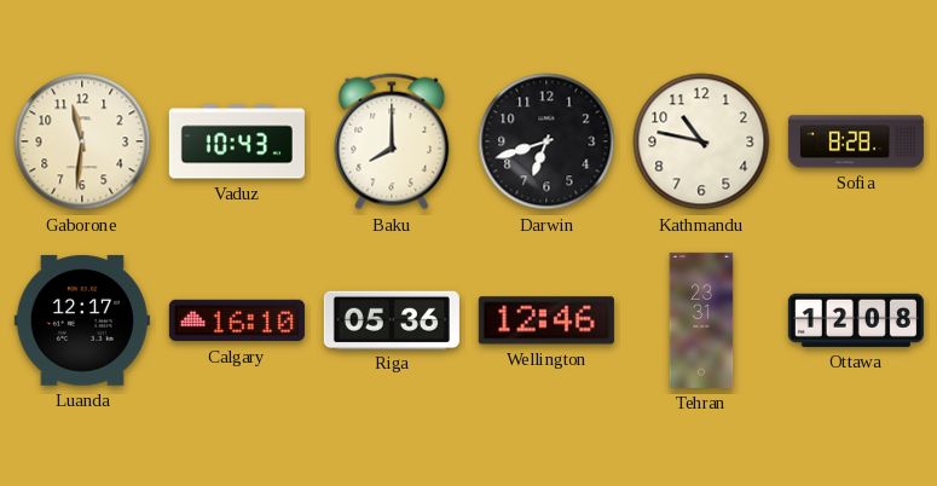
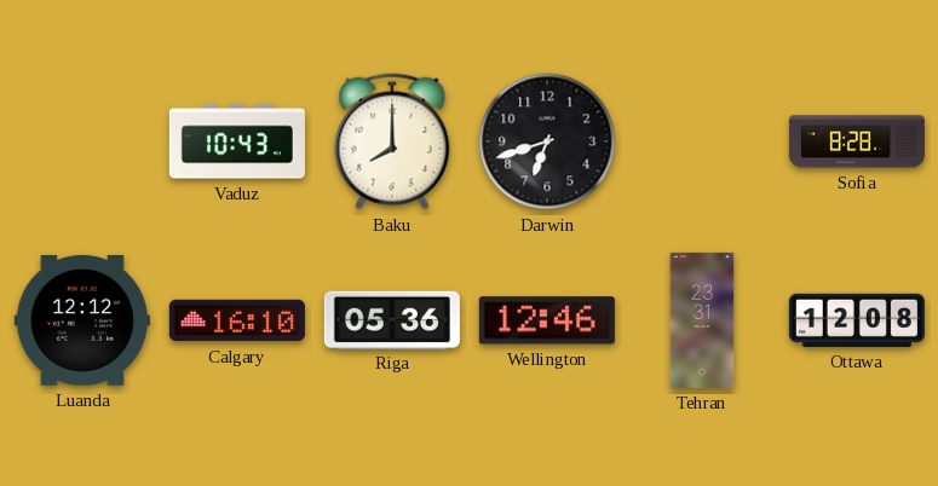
Gaborone: 11:31 -> none
Kathmandu: 10:47 -> none
Luanda: 12:17 -> 12:12
